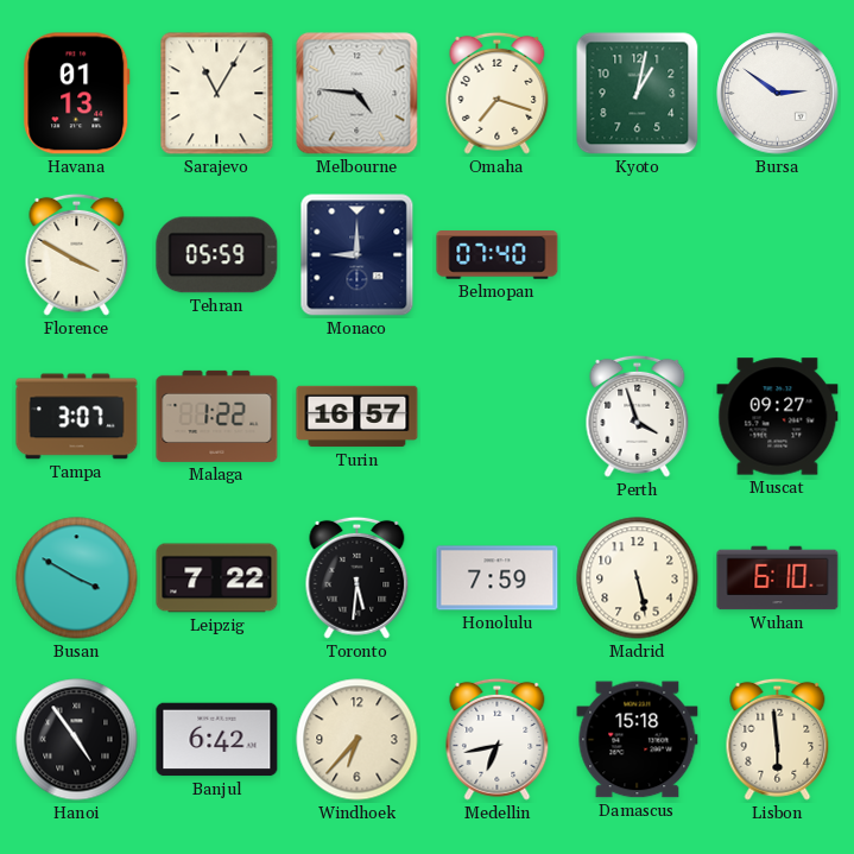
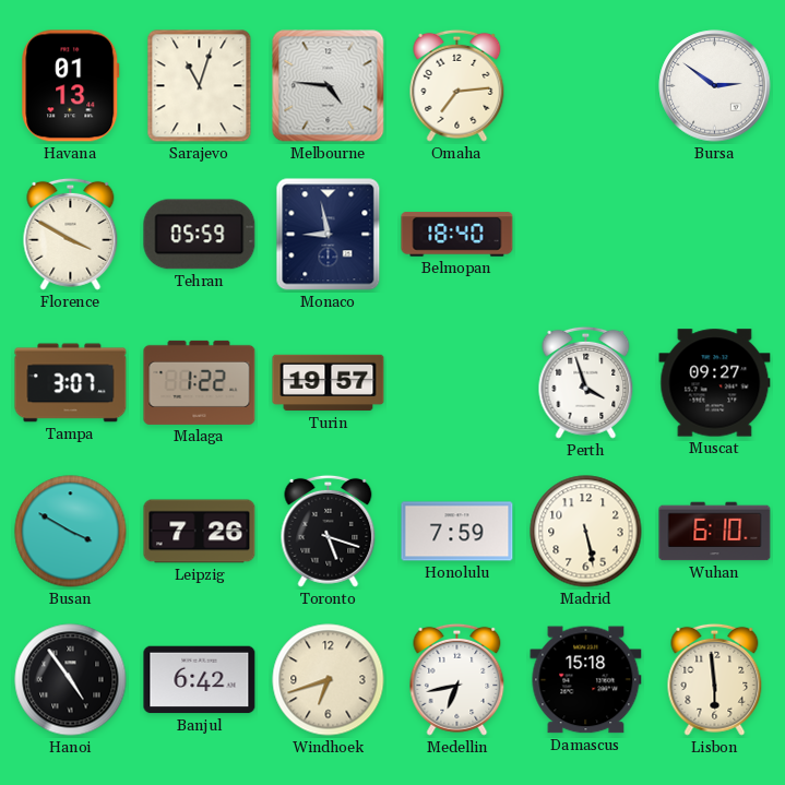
Sarajevo: 11:05 -> 11:03
Omaha: 7:18 -> 7:14
Kyoto: 1:02 -> none
Monaco: 9:00 -> 8:58
Belmopan: 07:40 -> 18:40
Turin: 16:57 -> 19:57
Leipzig: 7:22 -> 7:26
Toronto: 5:31 -> 5:18
Windhoek: 6:37 -> 6:42
